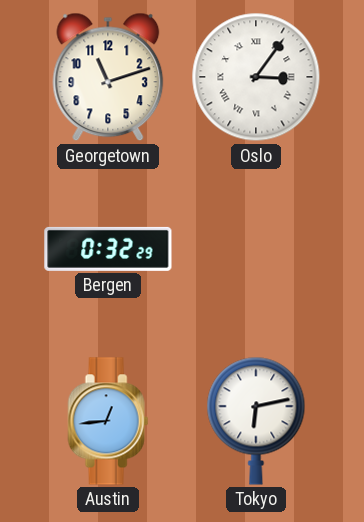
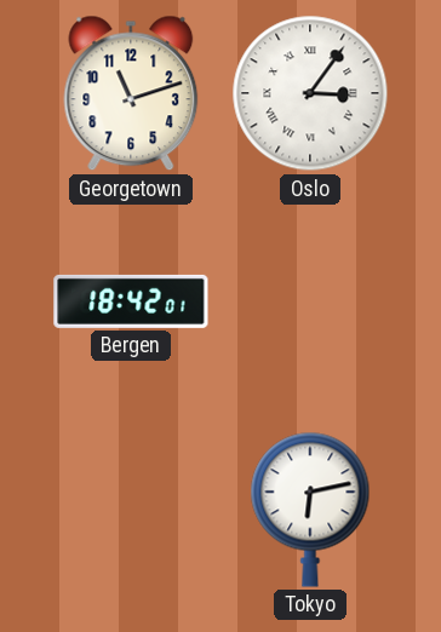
Bergen: 0:32 -> 18:42
Austin: 12:44 -> none
